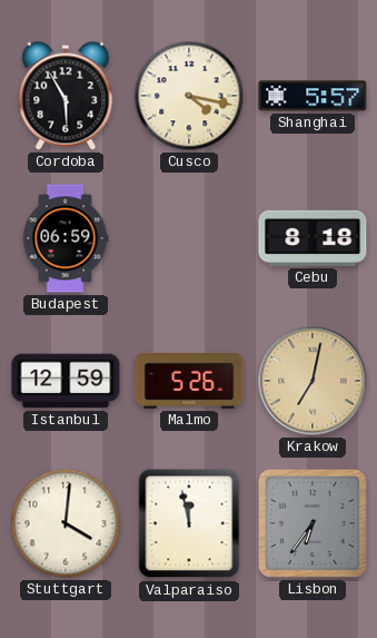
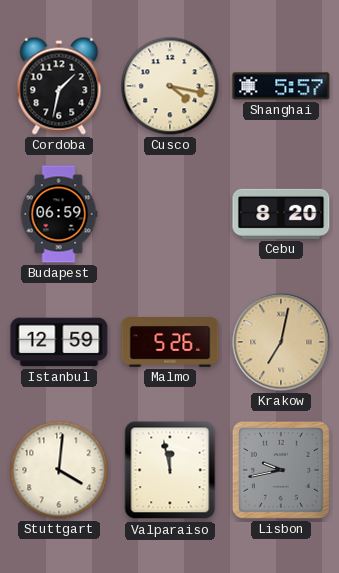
Cordoba: 5:55 -> 1:32
Cebu: 8:18 -> 8:20
Lisbon: 6:36 -> 9:43
